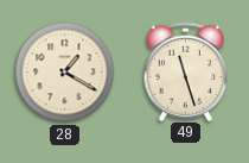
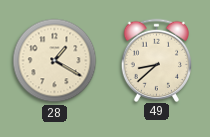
49: 11:27 -> 8:38
